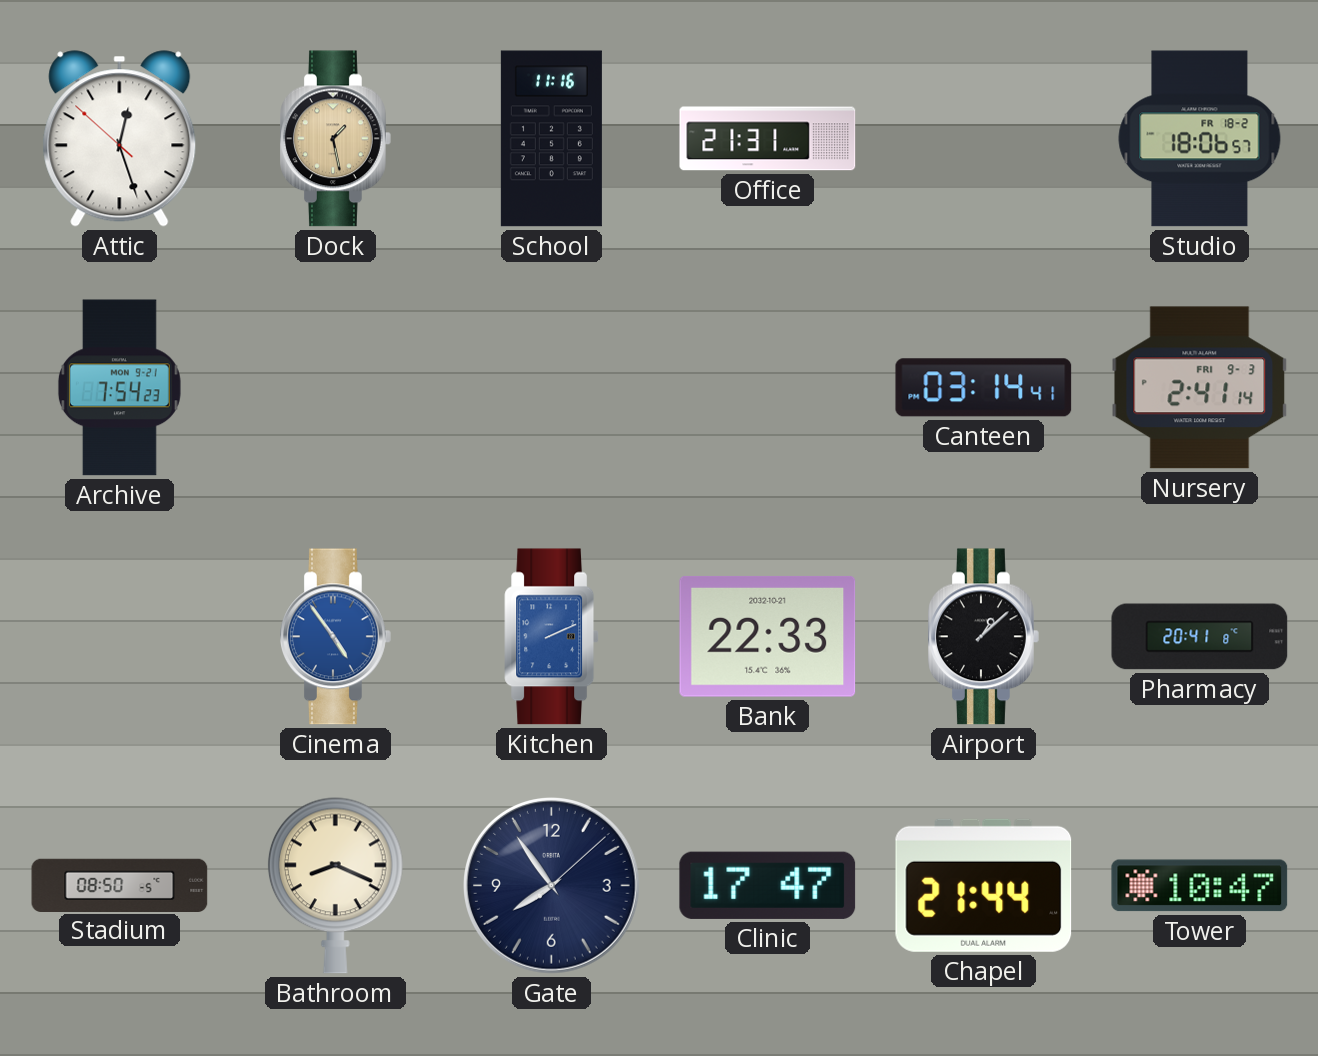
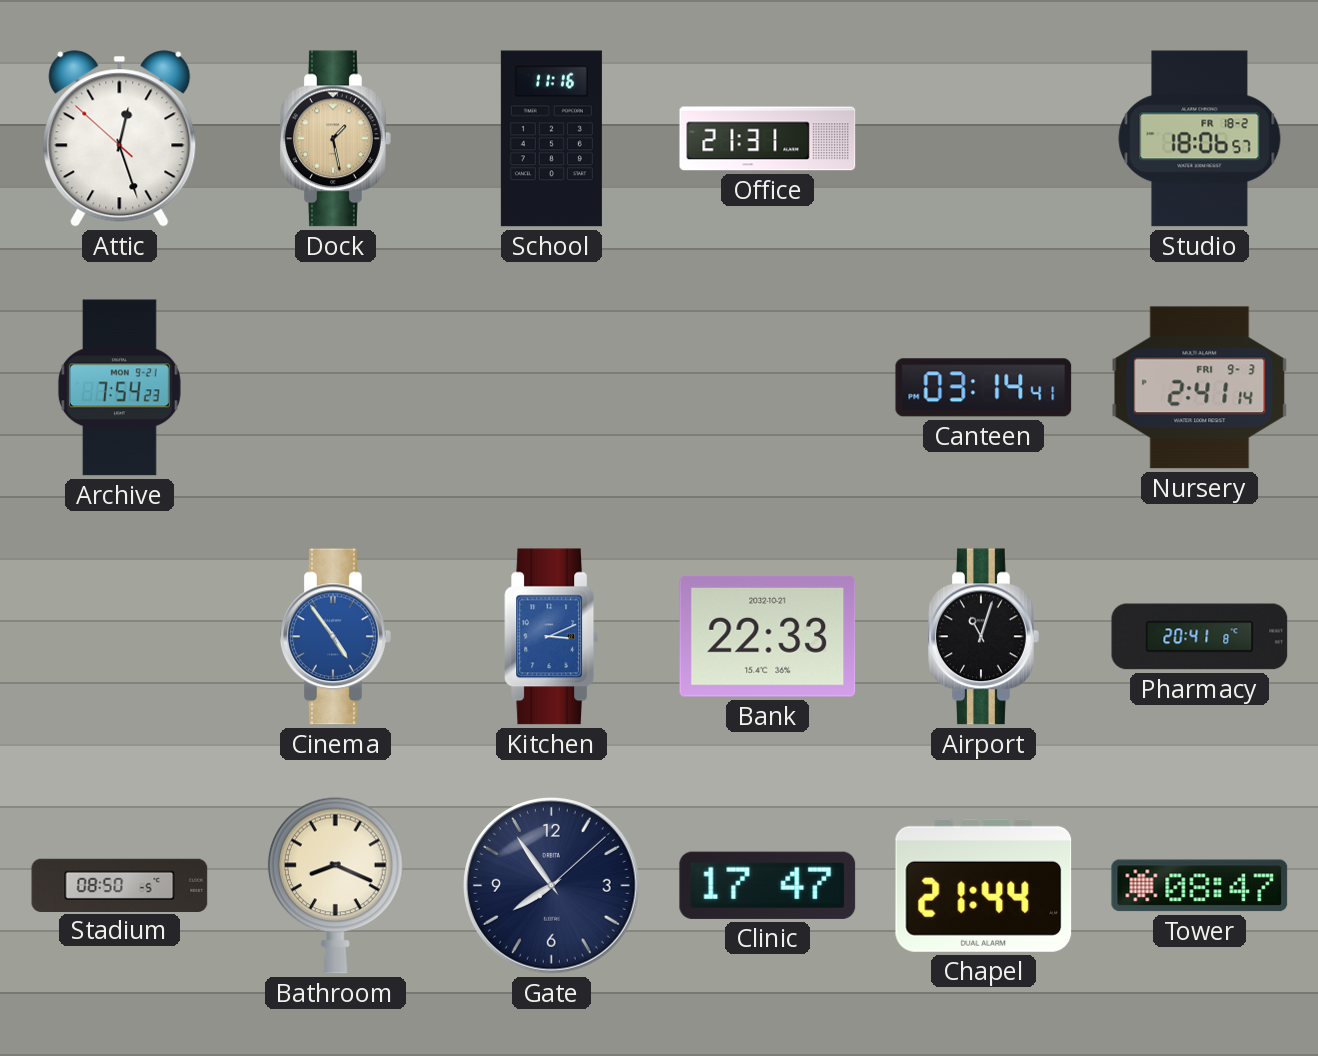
Kitchen: 2:11 -> 3:11
Airport: 1:08 -> 11:03
Tower: 10:47 -> 08:47
